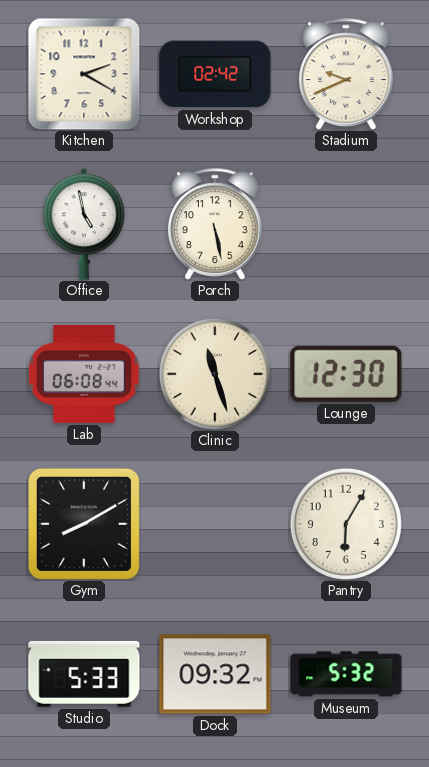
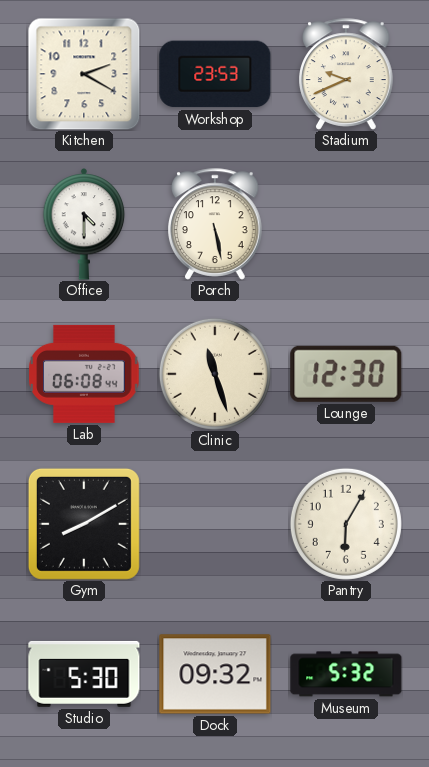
Workshop: 02:42 -> 23:53
Office: 4:58 -> 4:30
Studio: 5:33 -> 5:30
